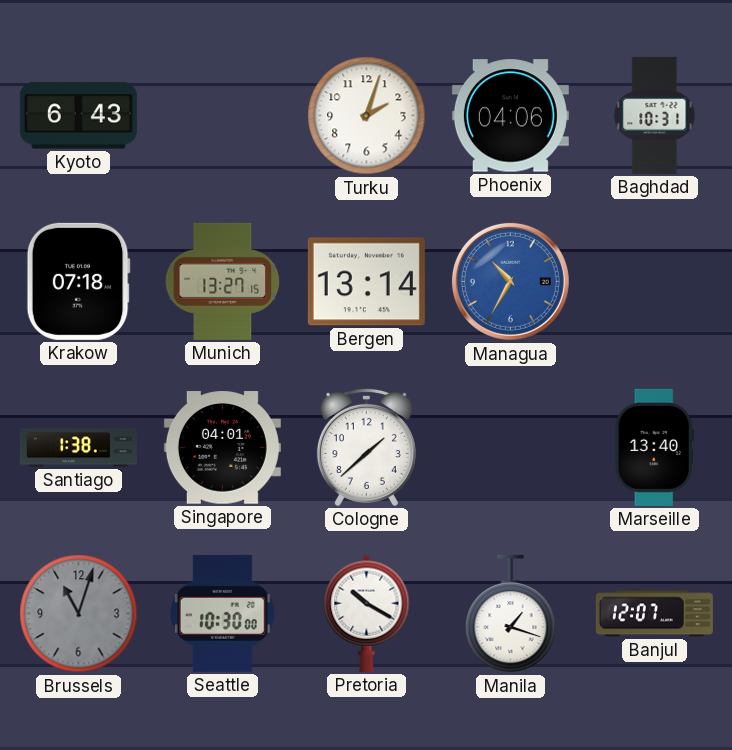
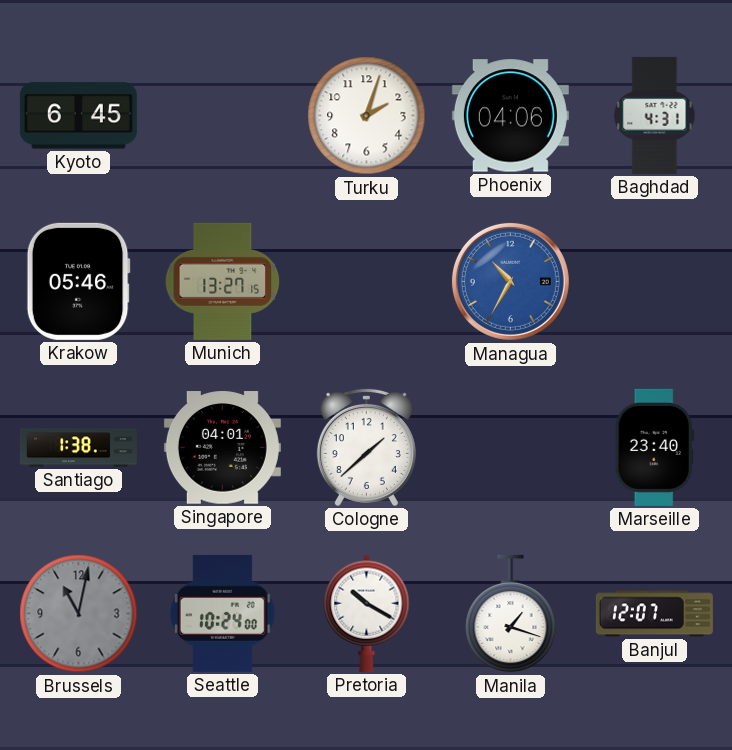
Kyoto: 6:43 -> 6:45
Baghdad: 10:31 -> 4:31
Krakow: 07:18 -> 05:46
Bergen: 13:14 -> none
Marseille: 13:40 -> 23:40
Brussels: 11:03 -> 11:02
Seattle: 10:30 -> 10:24
